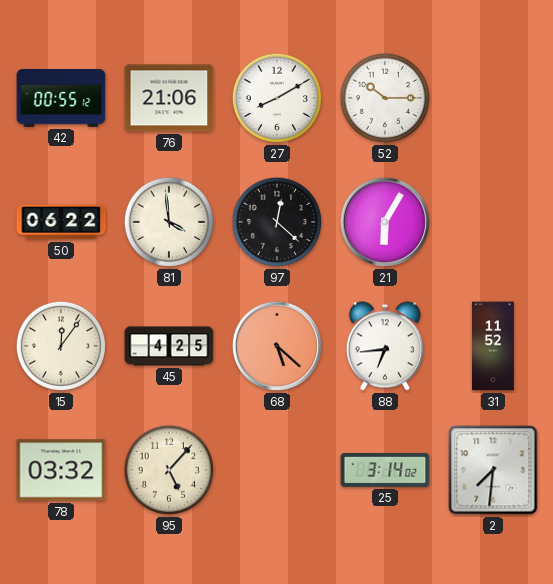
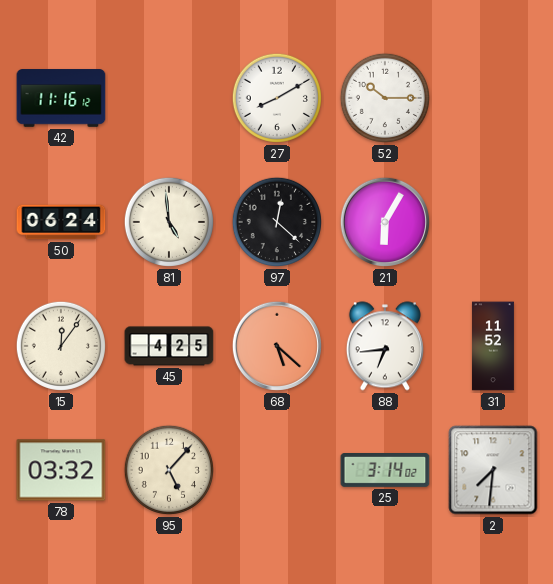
42: 00:55 -> 11:16
76: 21:06 -> none
50: 06:22 -> 06:24
81: 3:59 -> 4:59
